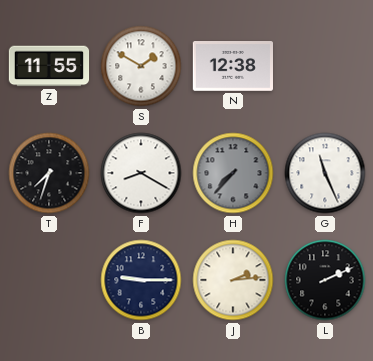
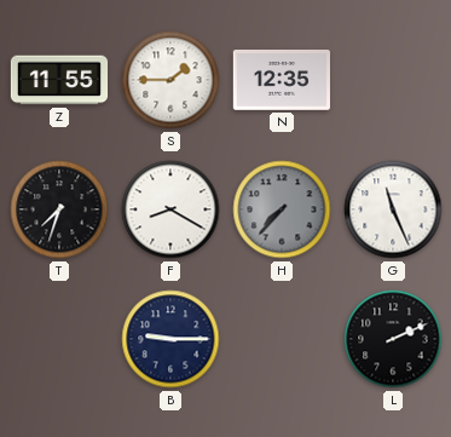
S: 1:50 -> 1:45
N: 12:38 -> 12:35
J: 2:14 -> none
